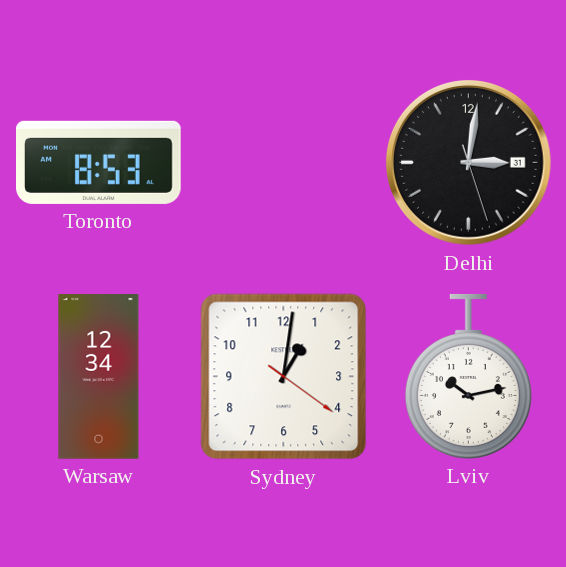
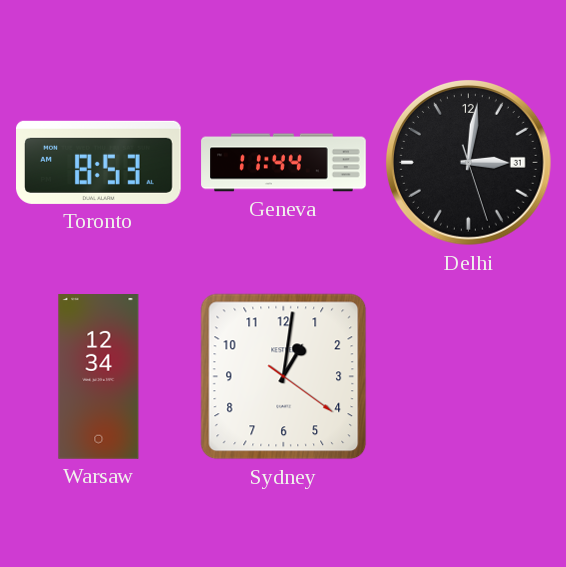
Geneva: none -> 11:44
Lviv: 10:13 -> none
